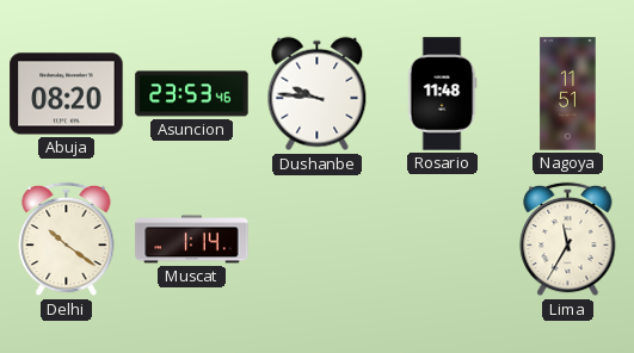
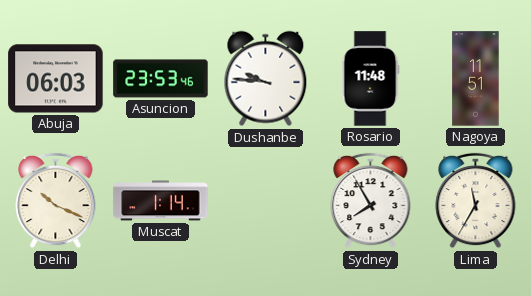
Abuja: 08:20 -> 06:03
Delhi: 10:21 -> 10:19
Sydney: none -> 7:55
